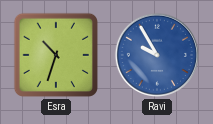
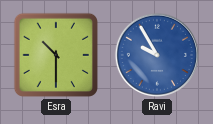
Esra: 10:33 -> 10:30
